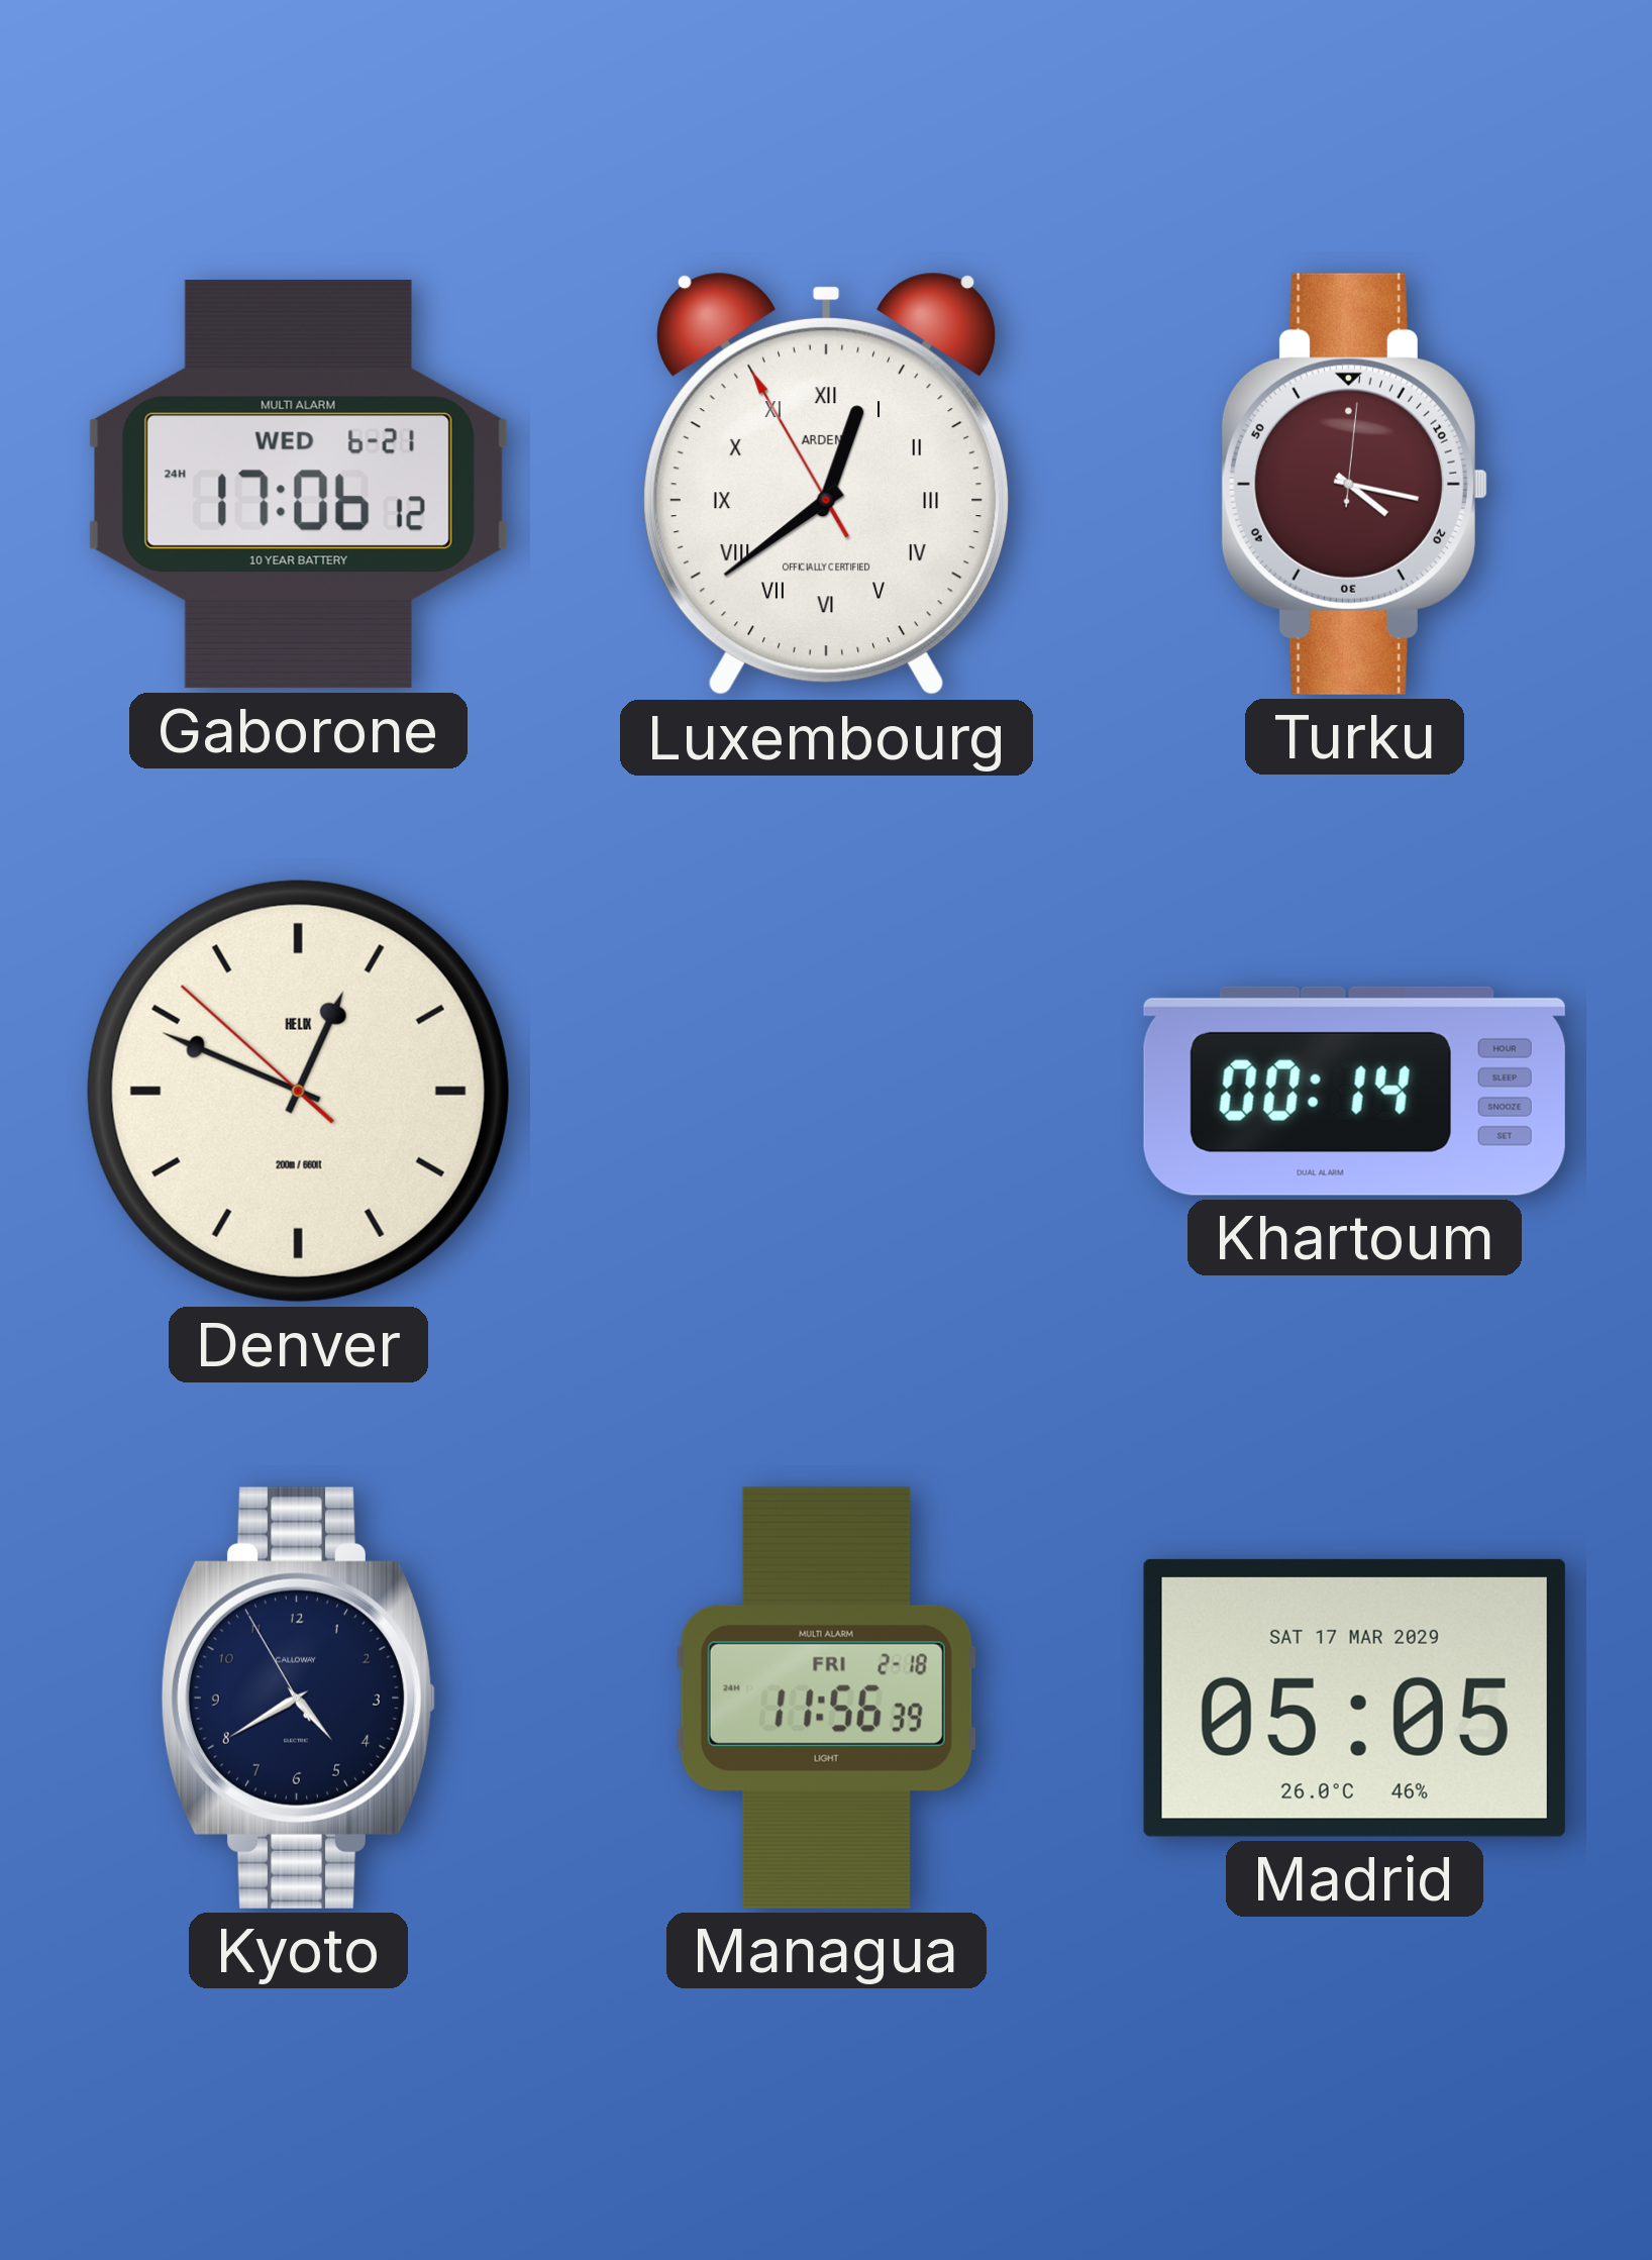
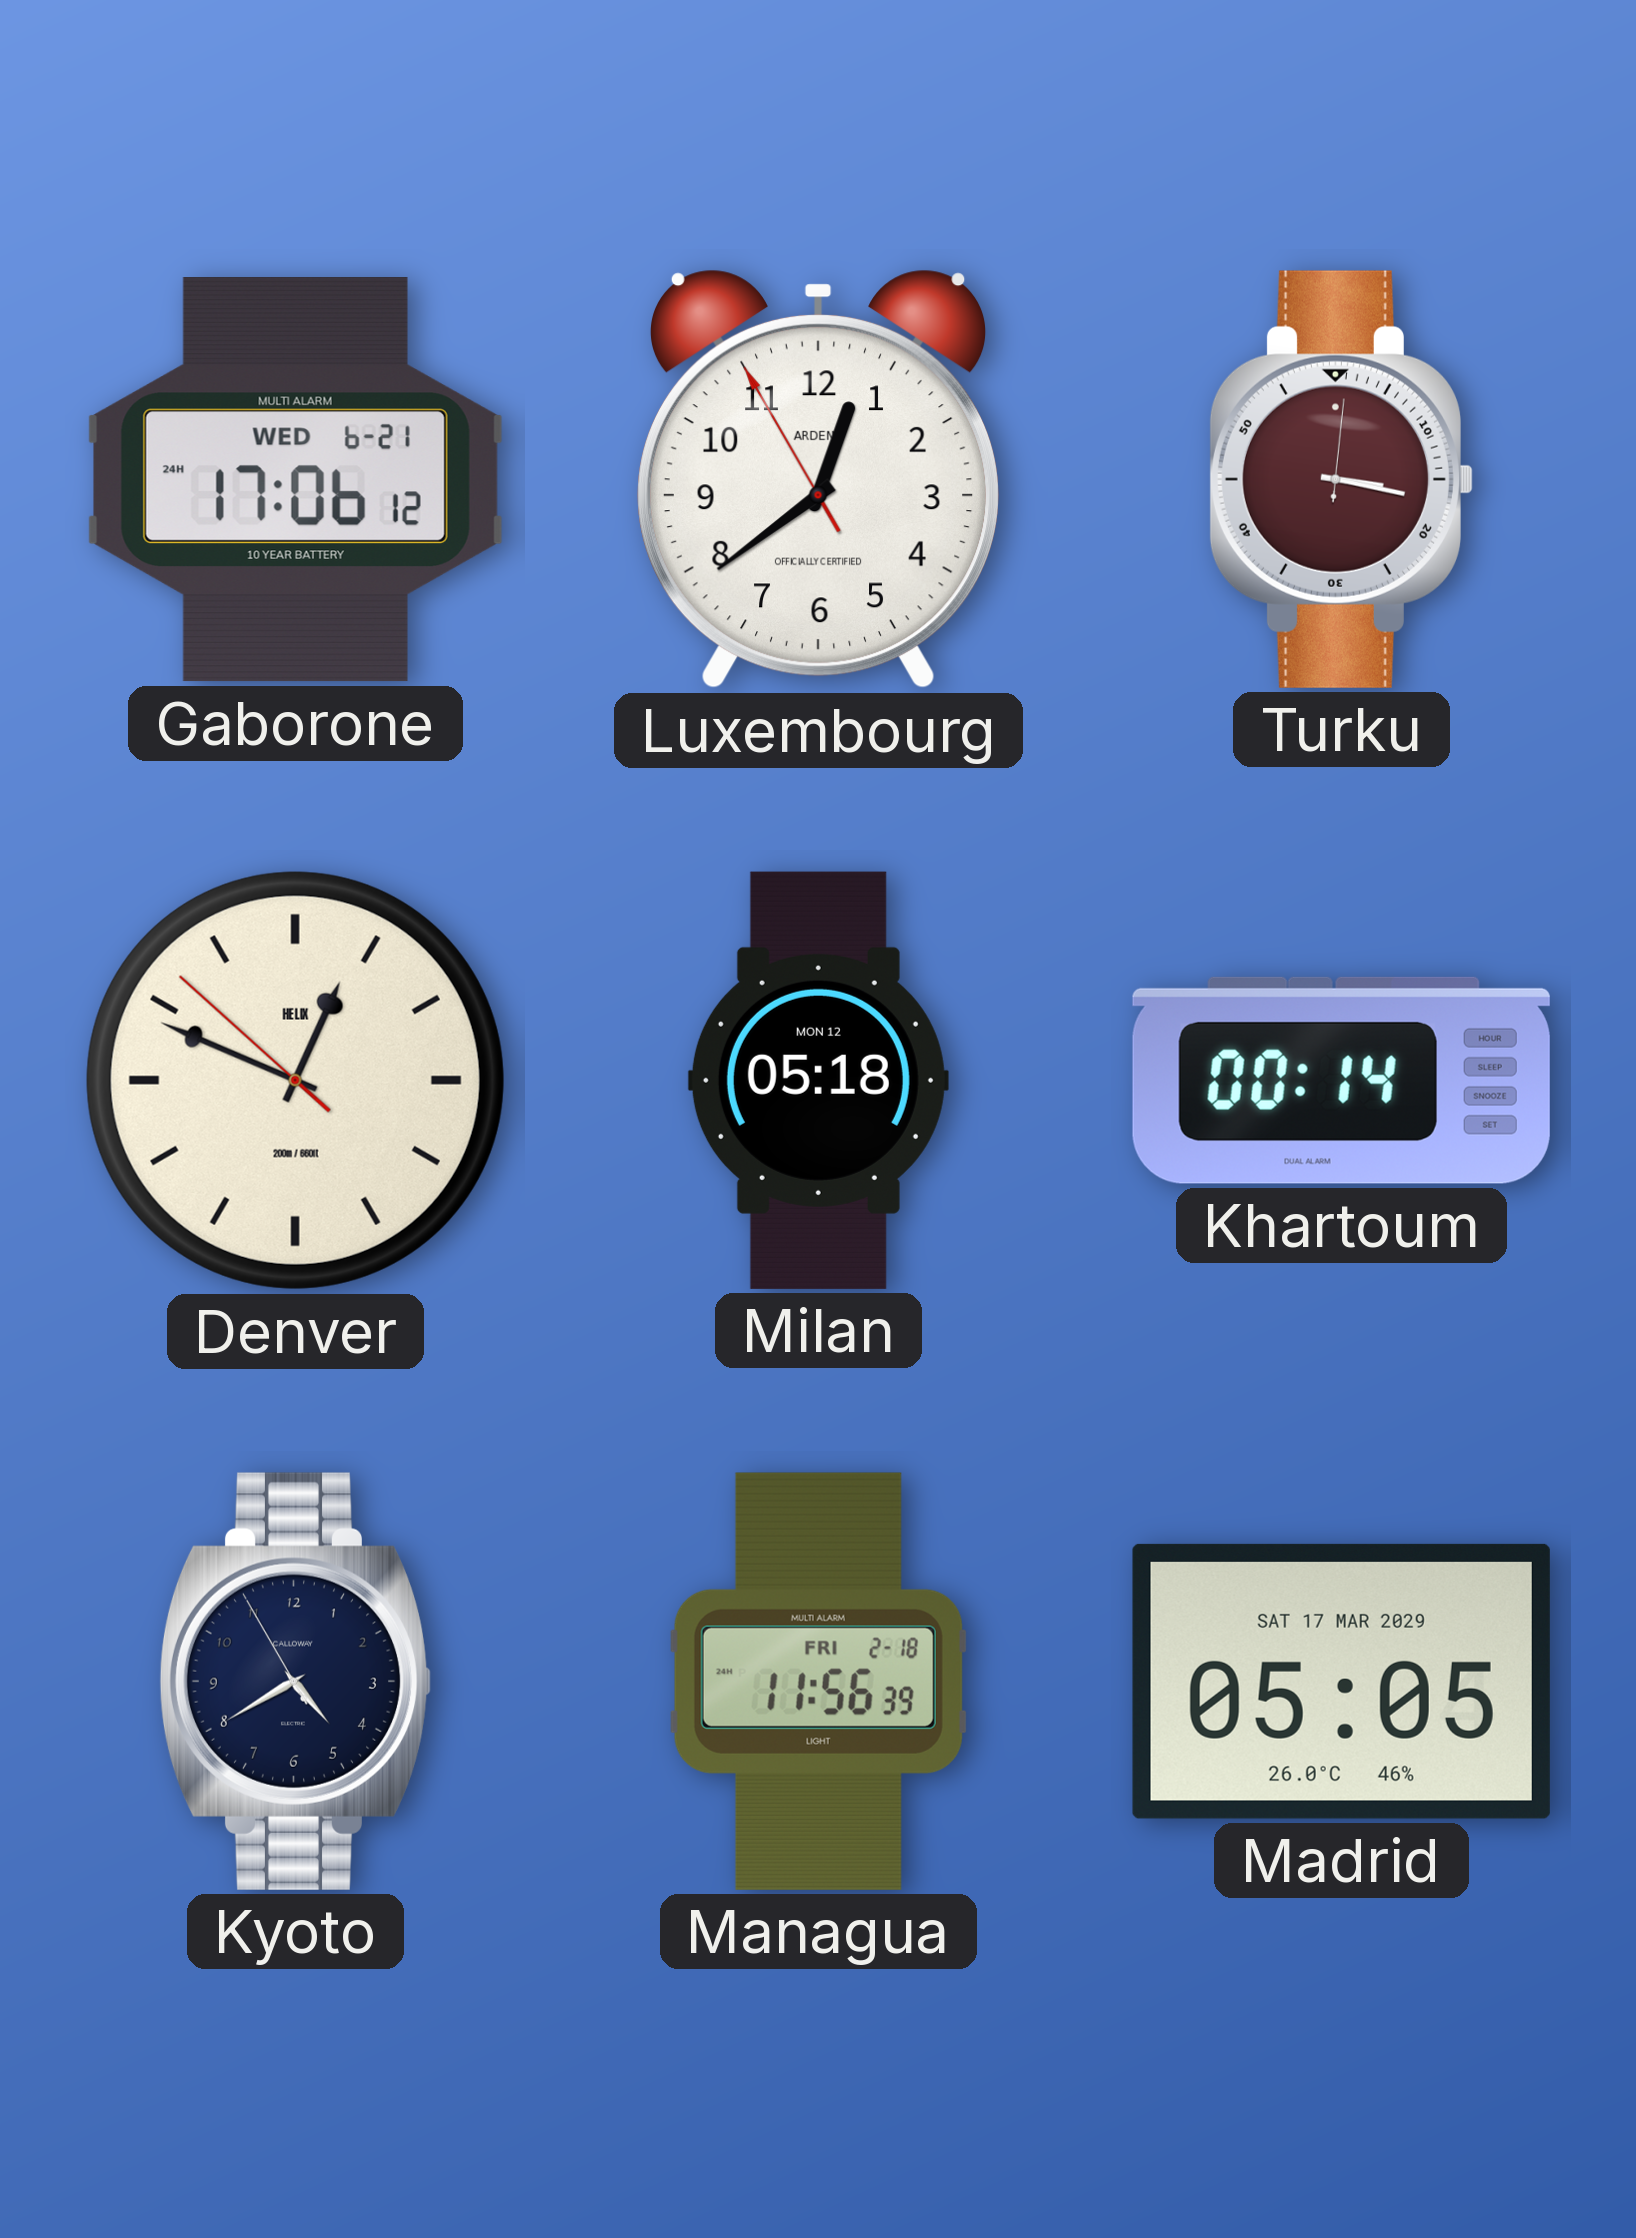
Luxembourg numerals: Roman -> Arabic
Turku: 4:17 -> 3:17
Milan: none -> 05:18
